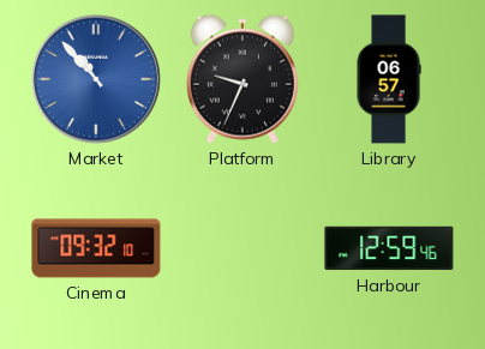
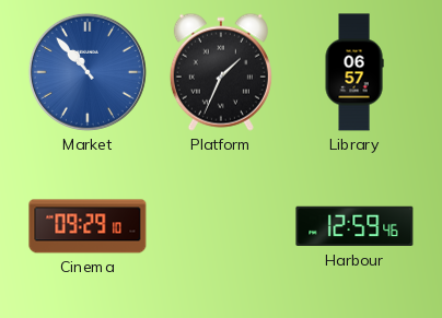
Platform: 9:34 -> 1:34
Cinema: 09:32 -> 09:29
